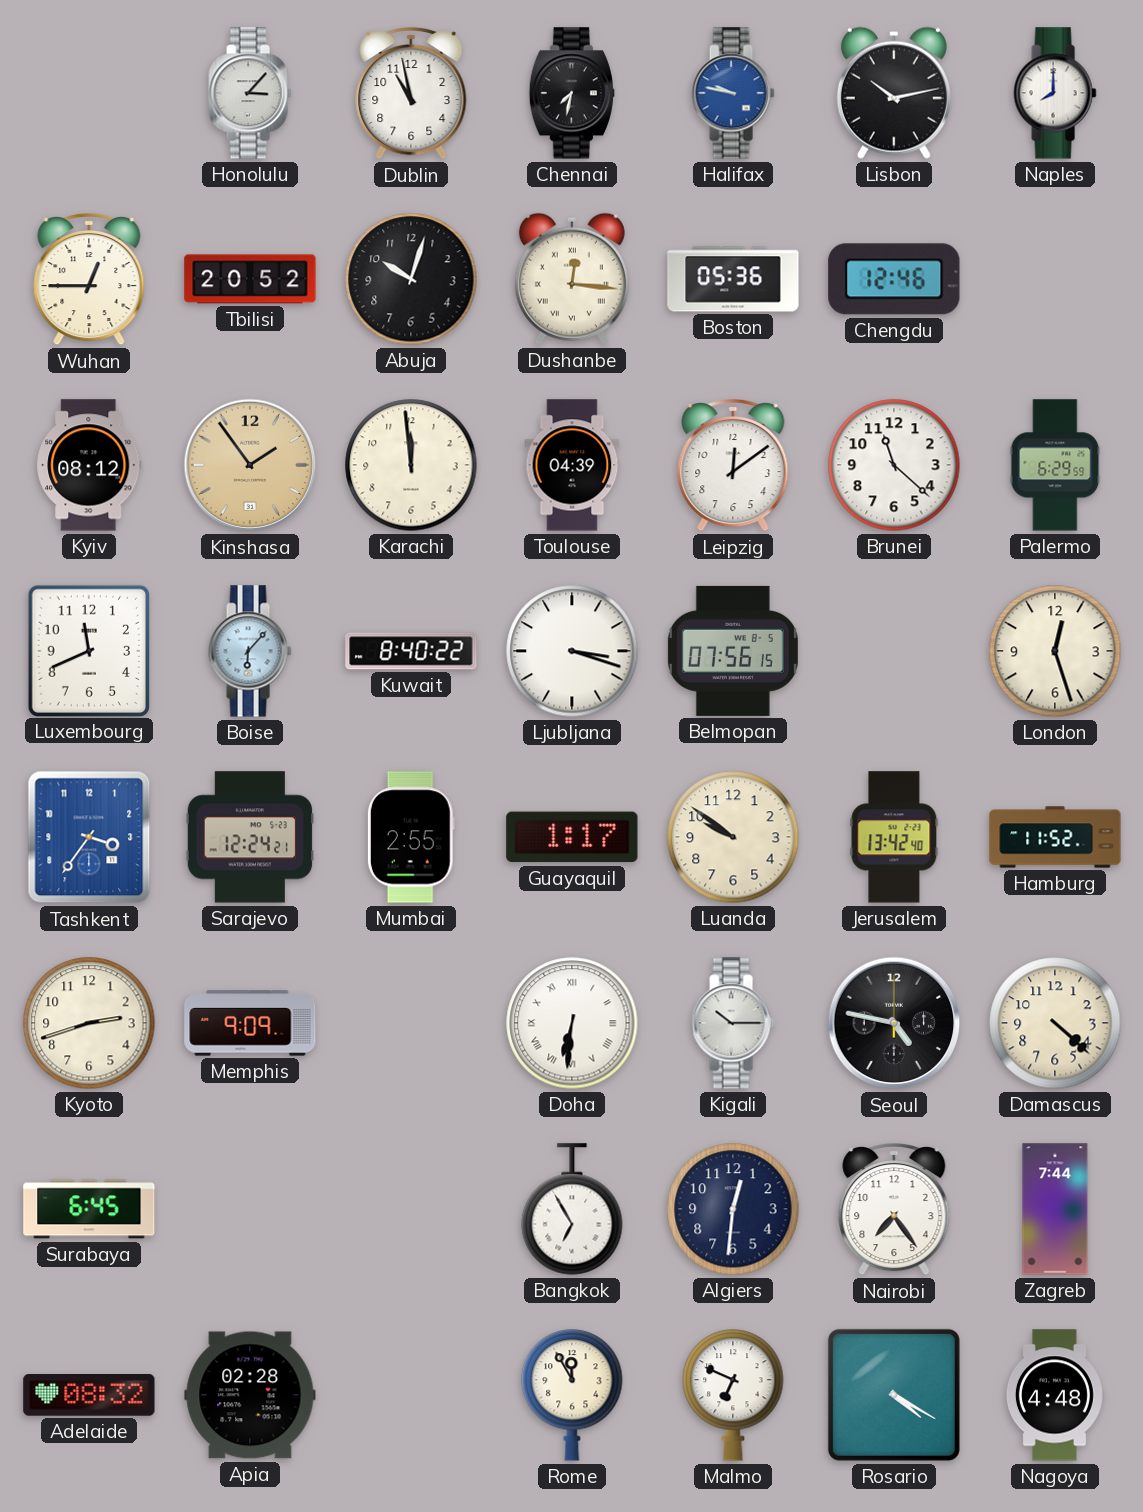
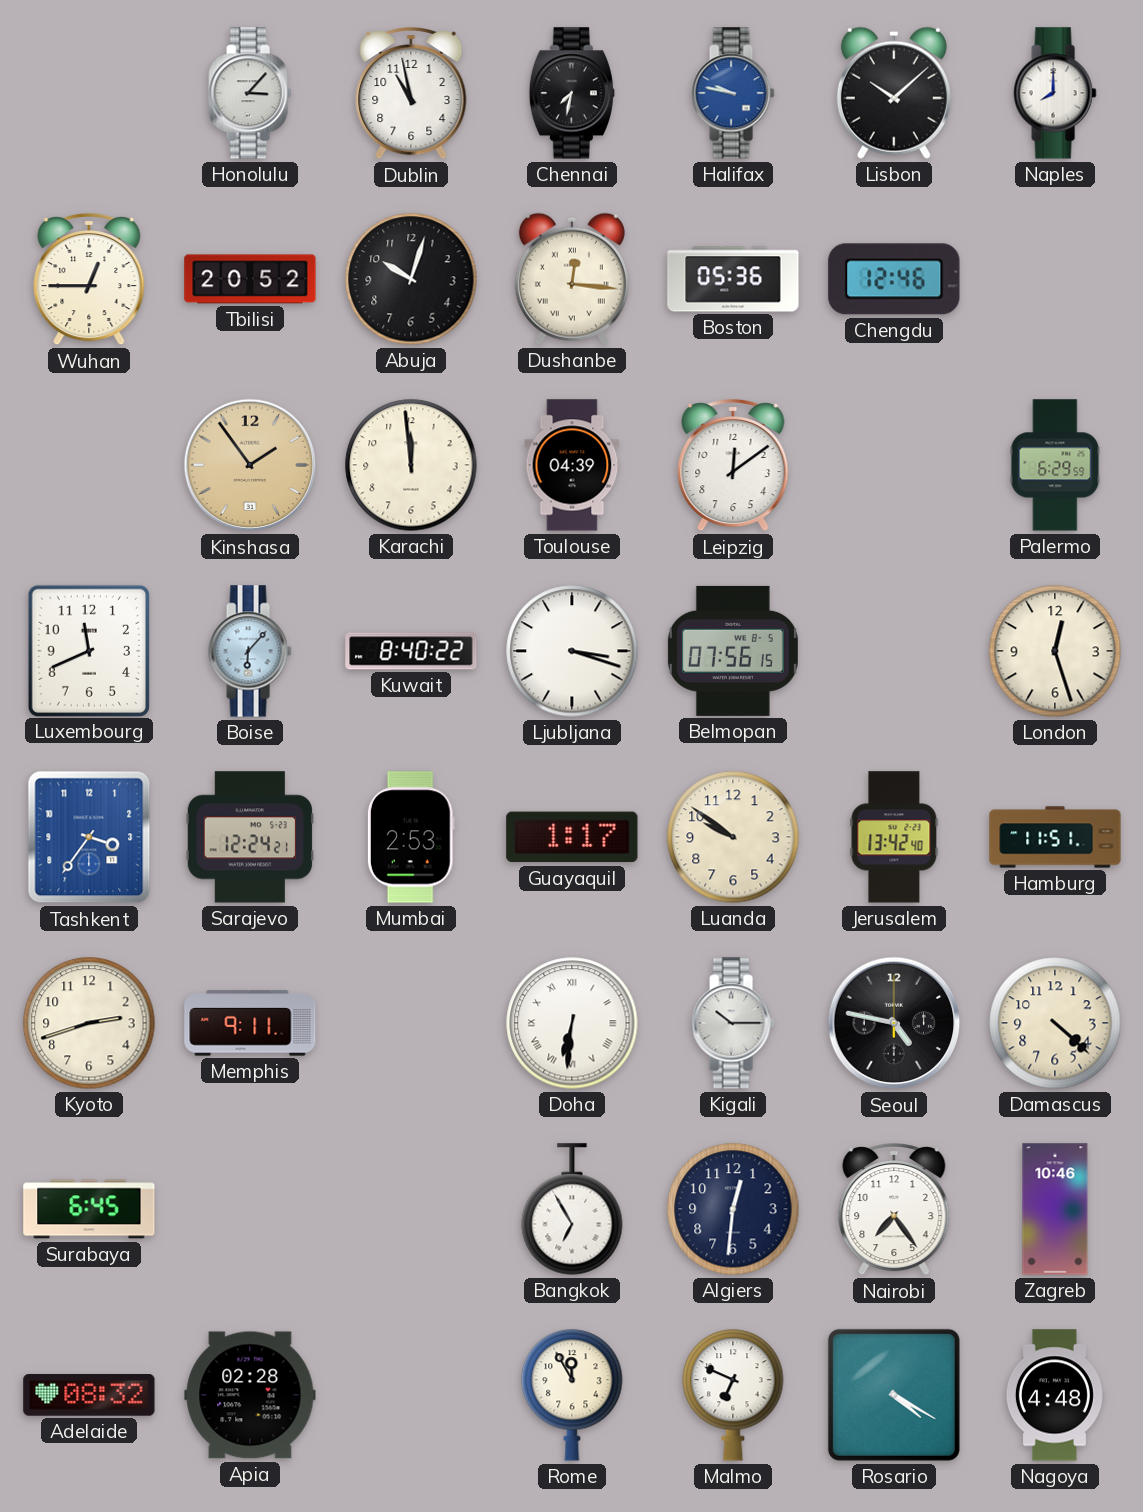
Lisbon: 10:13 -> 10:08
Kyiv: 08:12 -> none
Brunei: 11:22 -> none
Mumbai: 2:55 -> 2:53
Hamburg: 11:52 -> 11:51
Memphis: 9:09 -> 9:11
Zagreb: 7:44 -> 10:46
